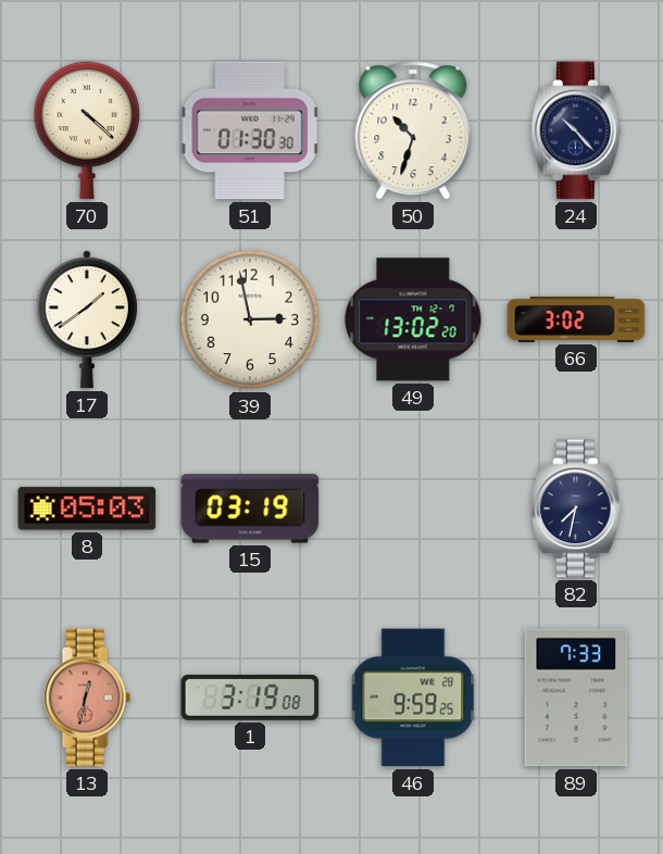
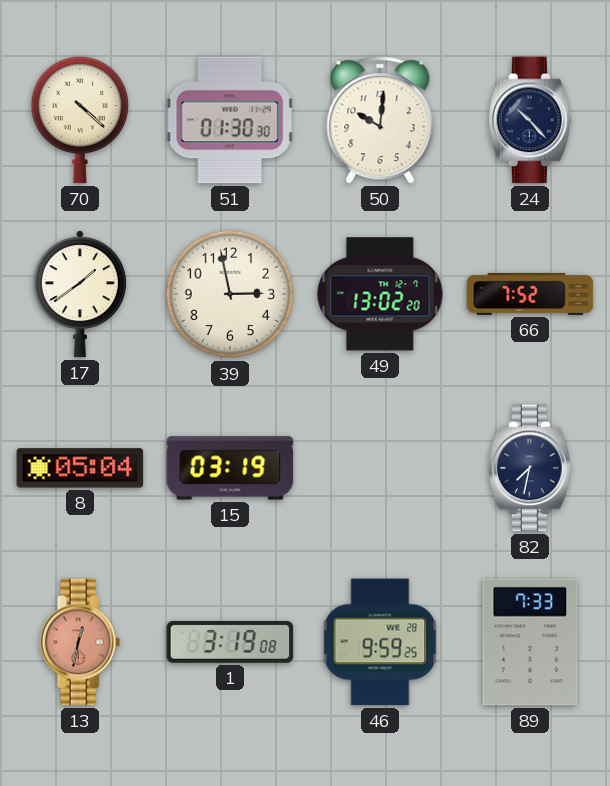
50: 10:33 -> 10:01
66: 3:02 -> 7:52
8: 05:03 -> 05:04
